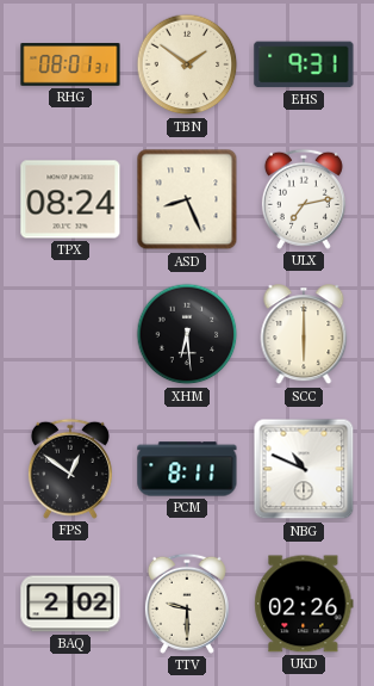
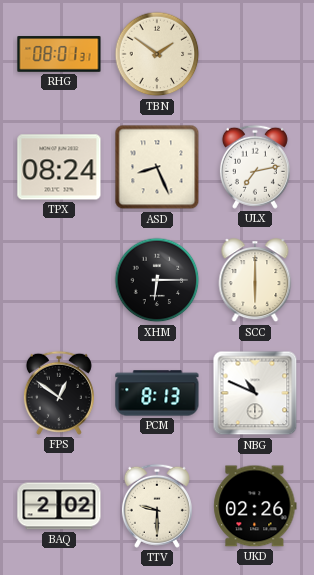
EHS: 9:31 -> none
XHM: 6:29 -> 6:15
PCM: 8:11 -> 8:13
